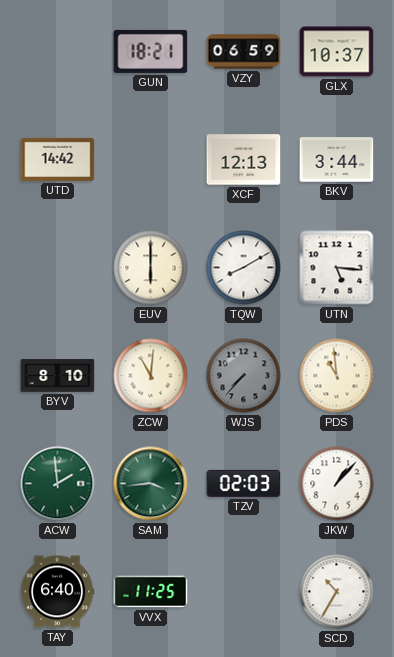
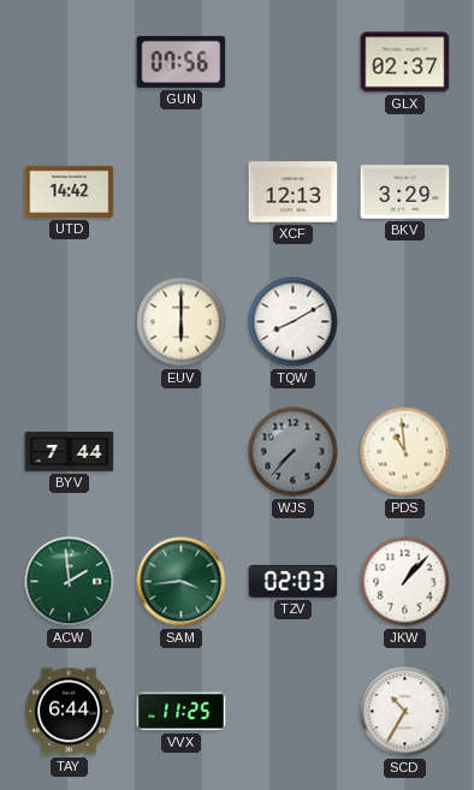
GUN: 18:21 -> 07:56
VZY: 06:59 -> none
GLX: 10:37 -> 02:37
BKV: 3:44 -> 3:29
UTN: 5:16 -> none
BYV: 8:10 -> 7:44
ZCW: 11:01 -> none
TAY: 6:40 -> 6:44
